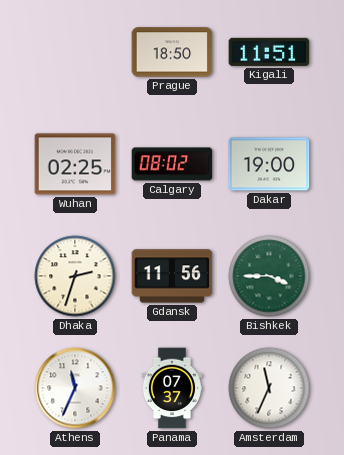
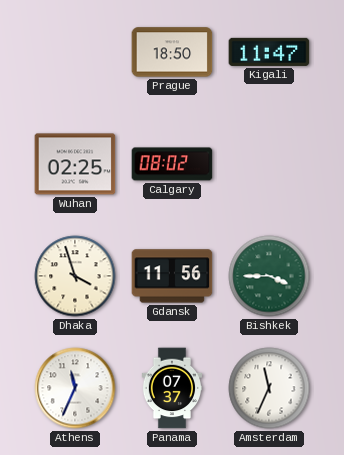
Kigali: 11:51 -> 11:47
Dakar: 19:00 -> none
Dhaka: 2:33 -> 3:57
